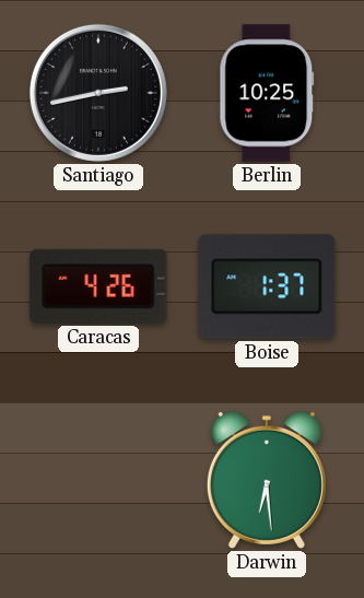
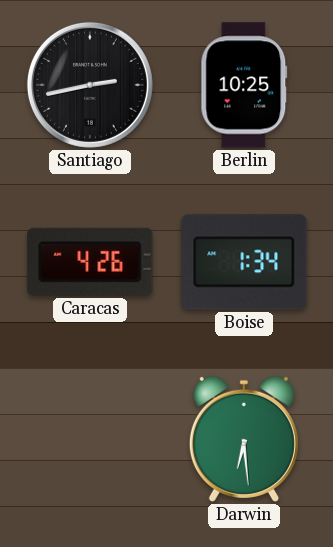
Boise: 1:37 -> 1:34
